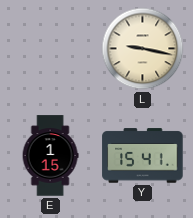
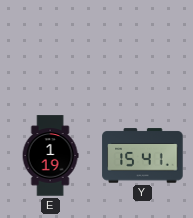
L: 9:17 -> none
E: 1:15 -> 1:19
